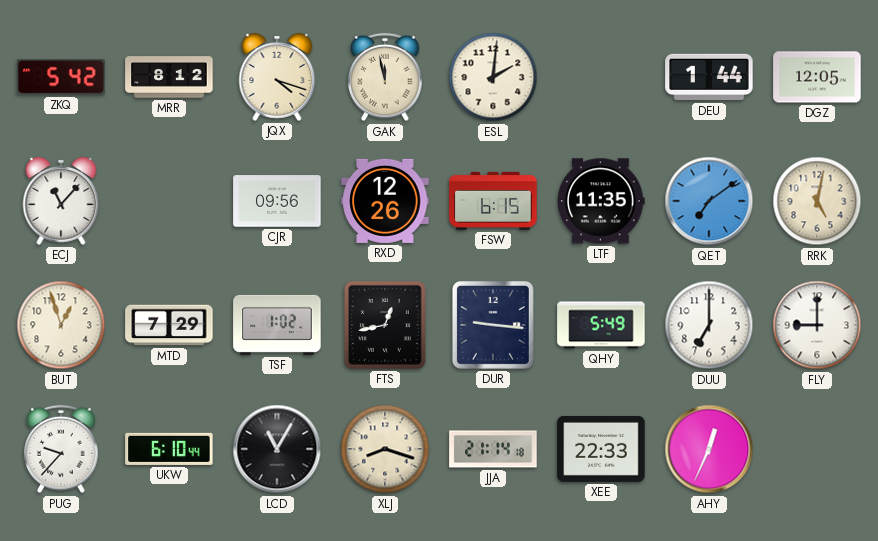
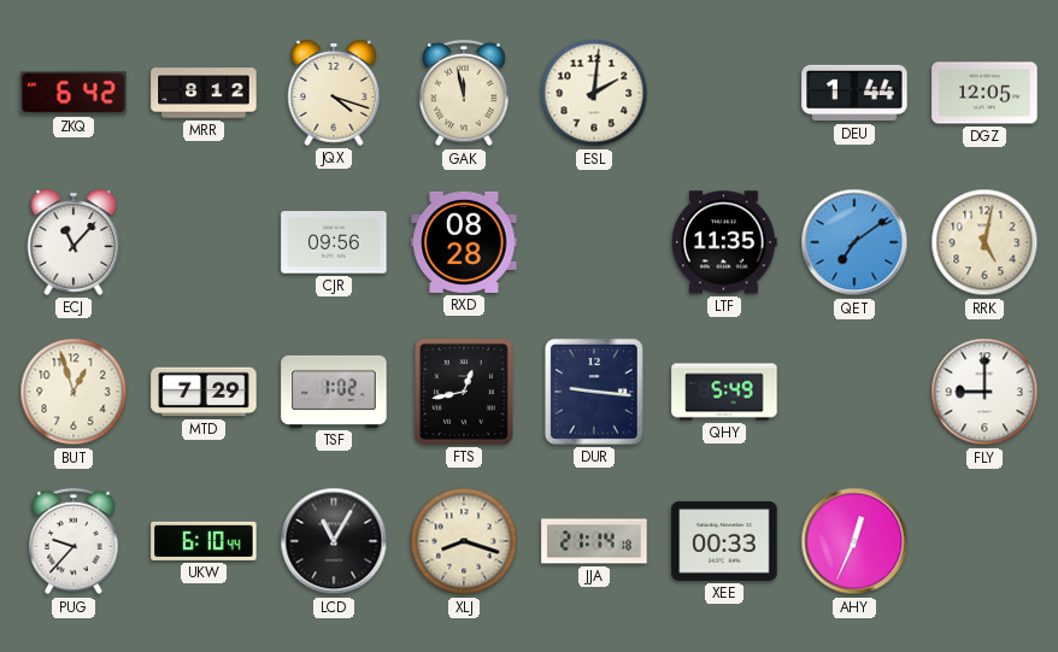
ZKQ: 5:42 -> 6:42
RXD: 12:26 -> 08:28
FSW: 6:15 -> none
DUU: 7:00 -> none
XEE: 22:33 -> 00:33
